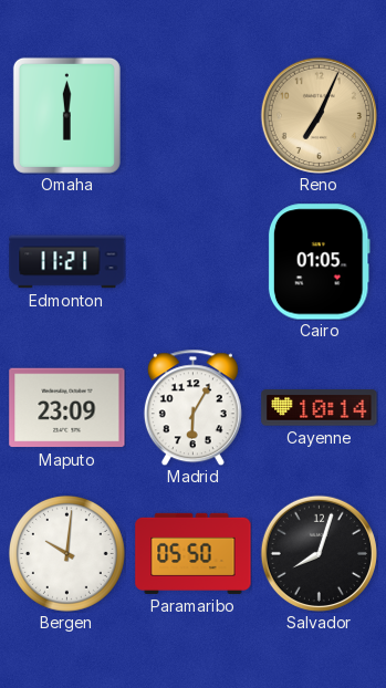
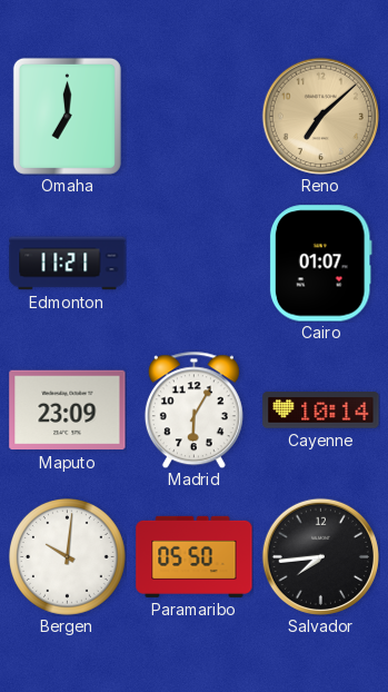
Omaha: 6:00 -> 7:00
Reno: 7:04 -> 7:08
Cairo: 01:05 -> 01:07
Salvador: 8:03 -> 7:44
